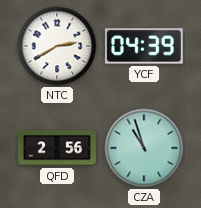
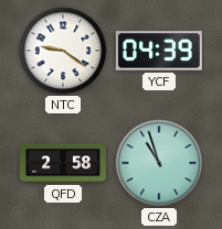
NTC: 2:40 -> 9:21
QFD: 2:56 -> 2:58
